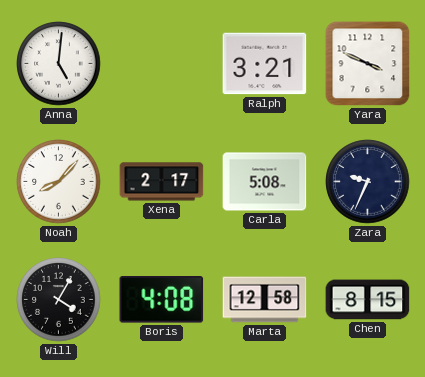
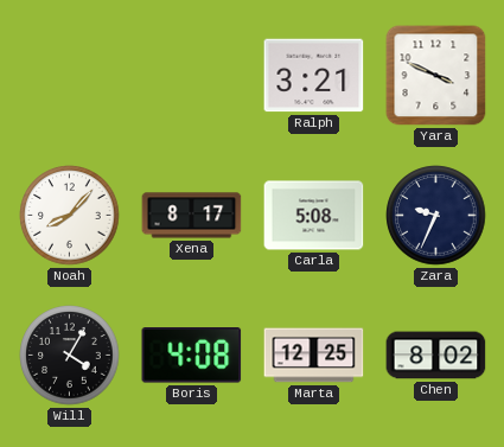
Anna: 5:01 -> none
Xena: 2:17 -> 8:17
Marta: 12:58 -> 12:25
Chen: 8:15 -> 8:02
